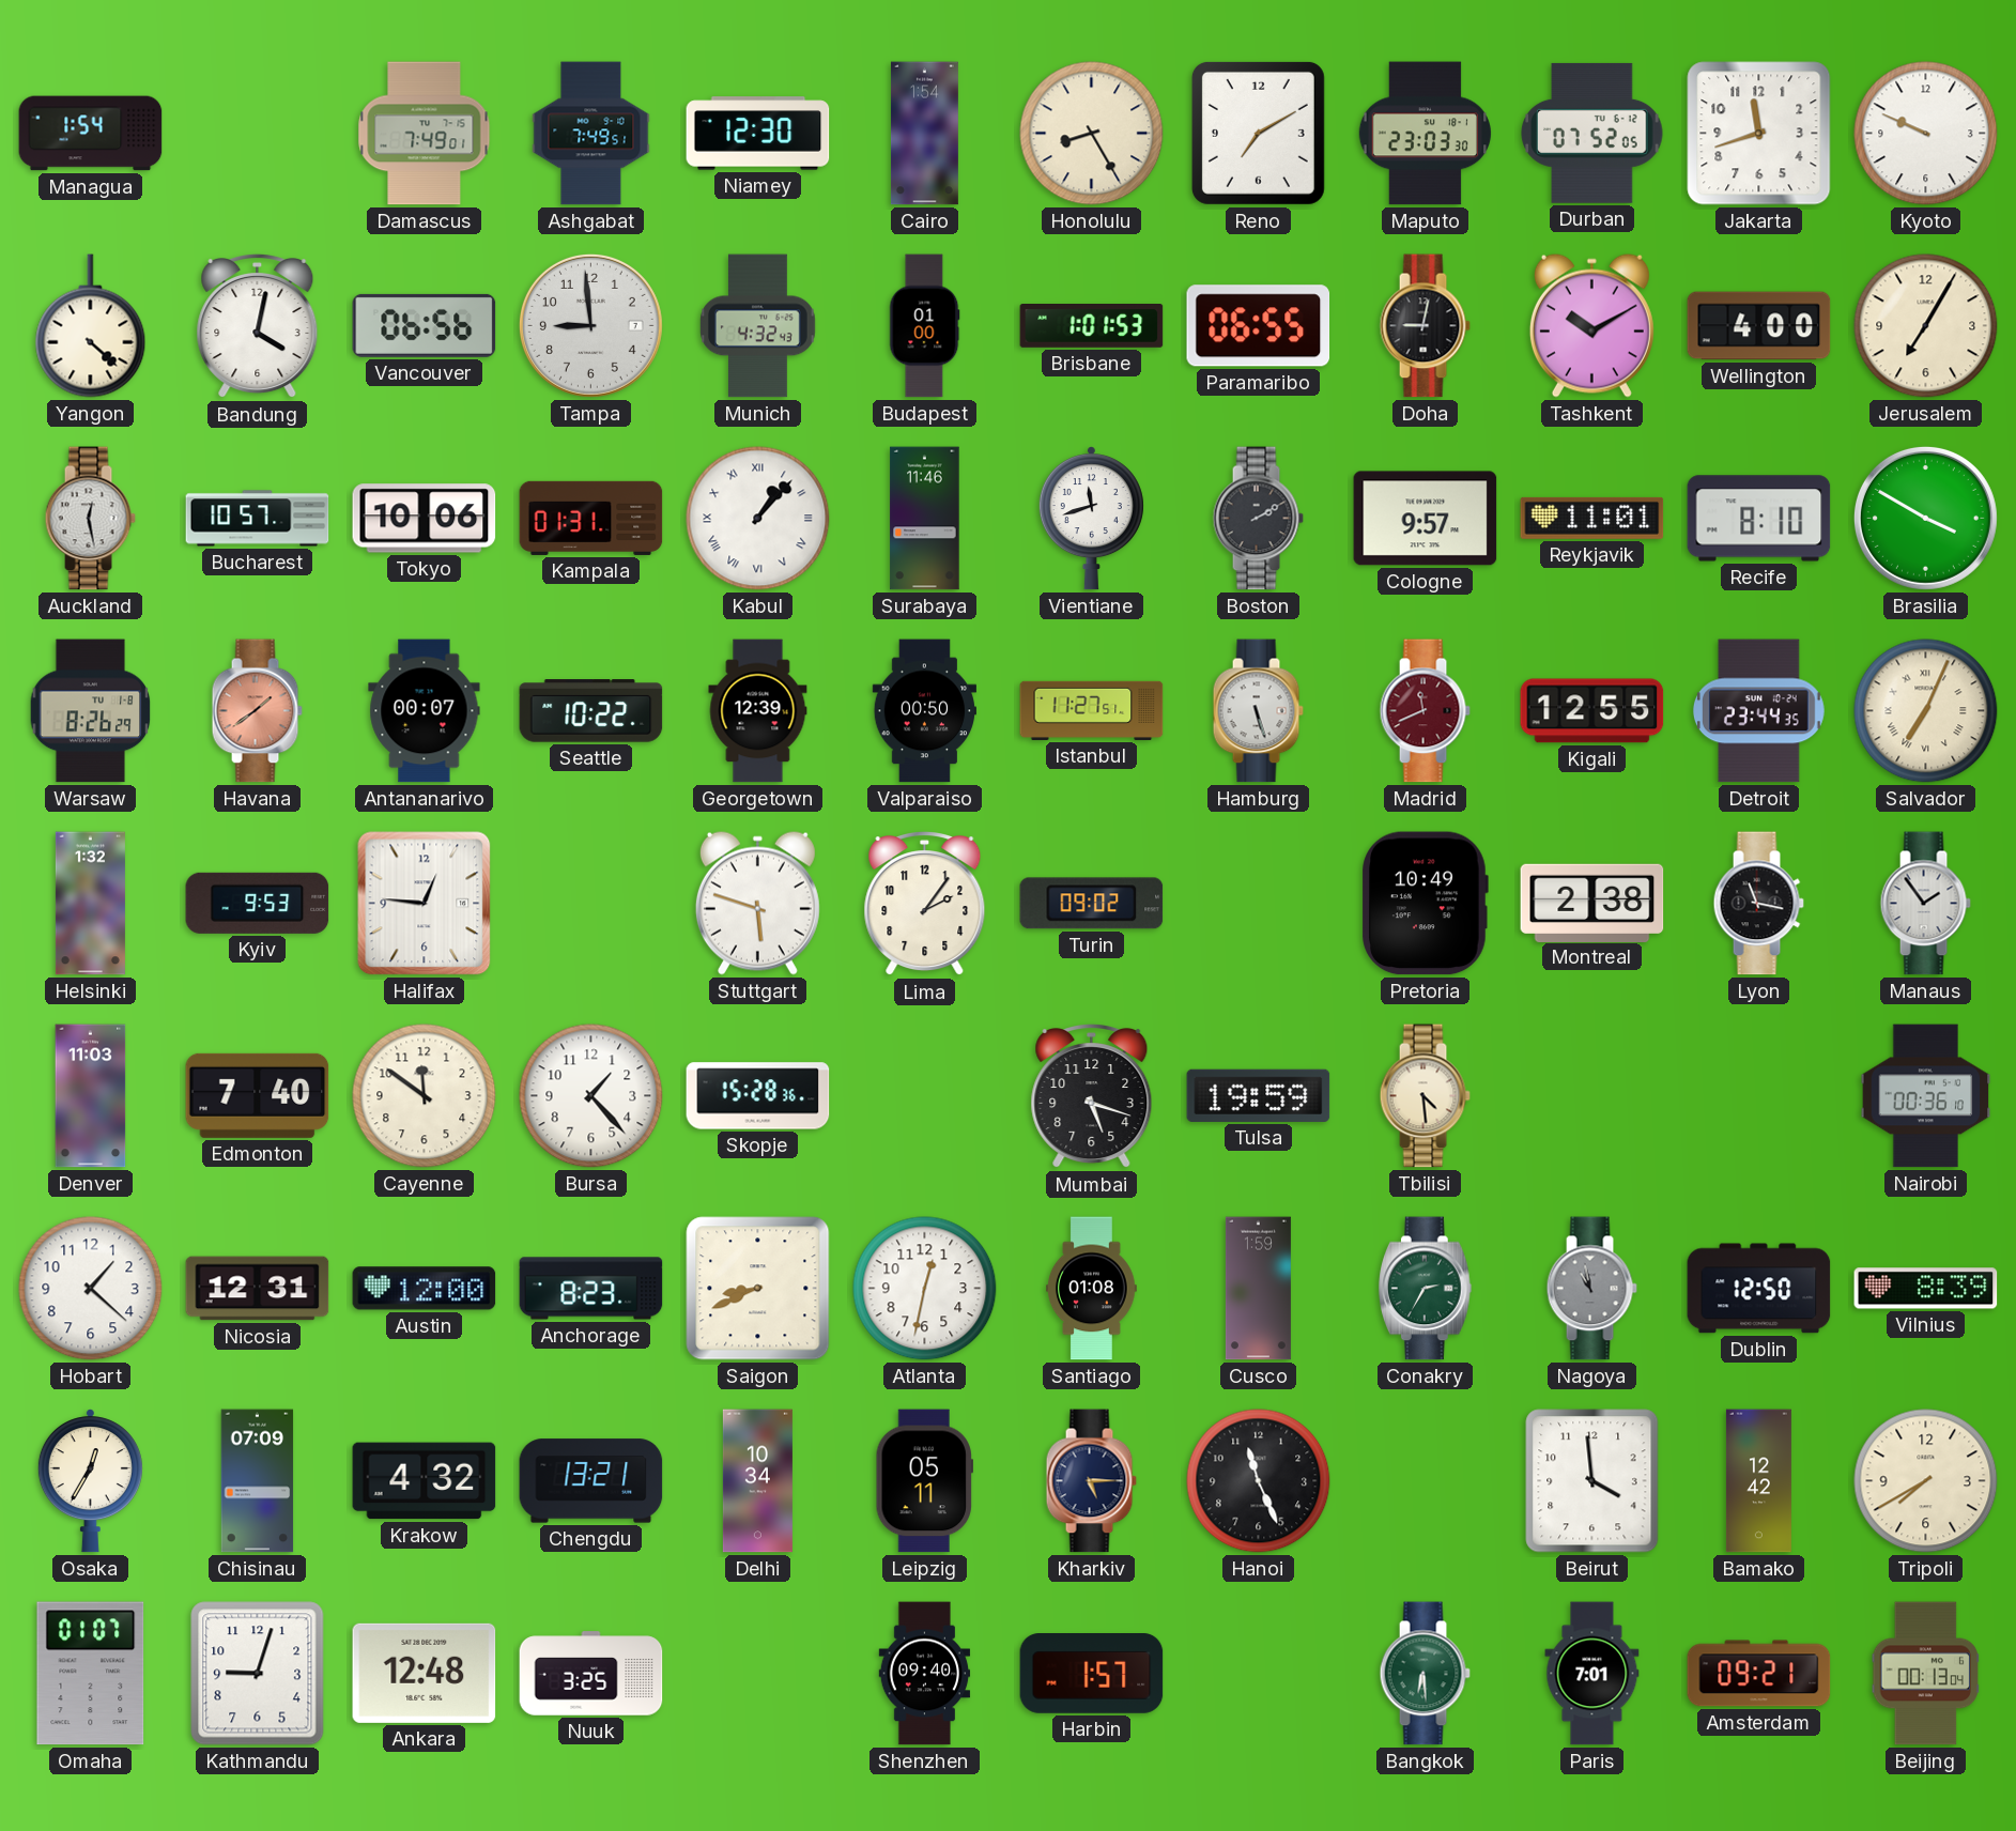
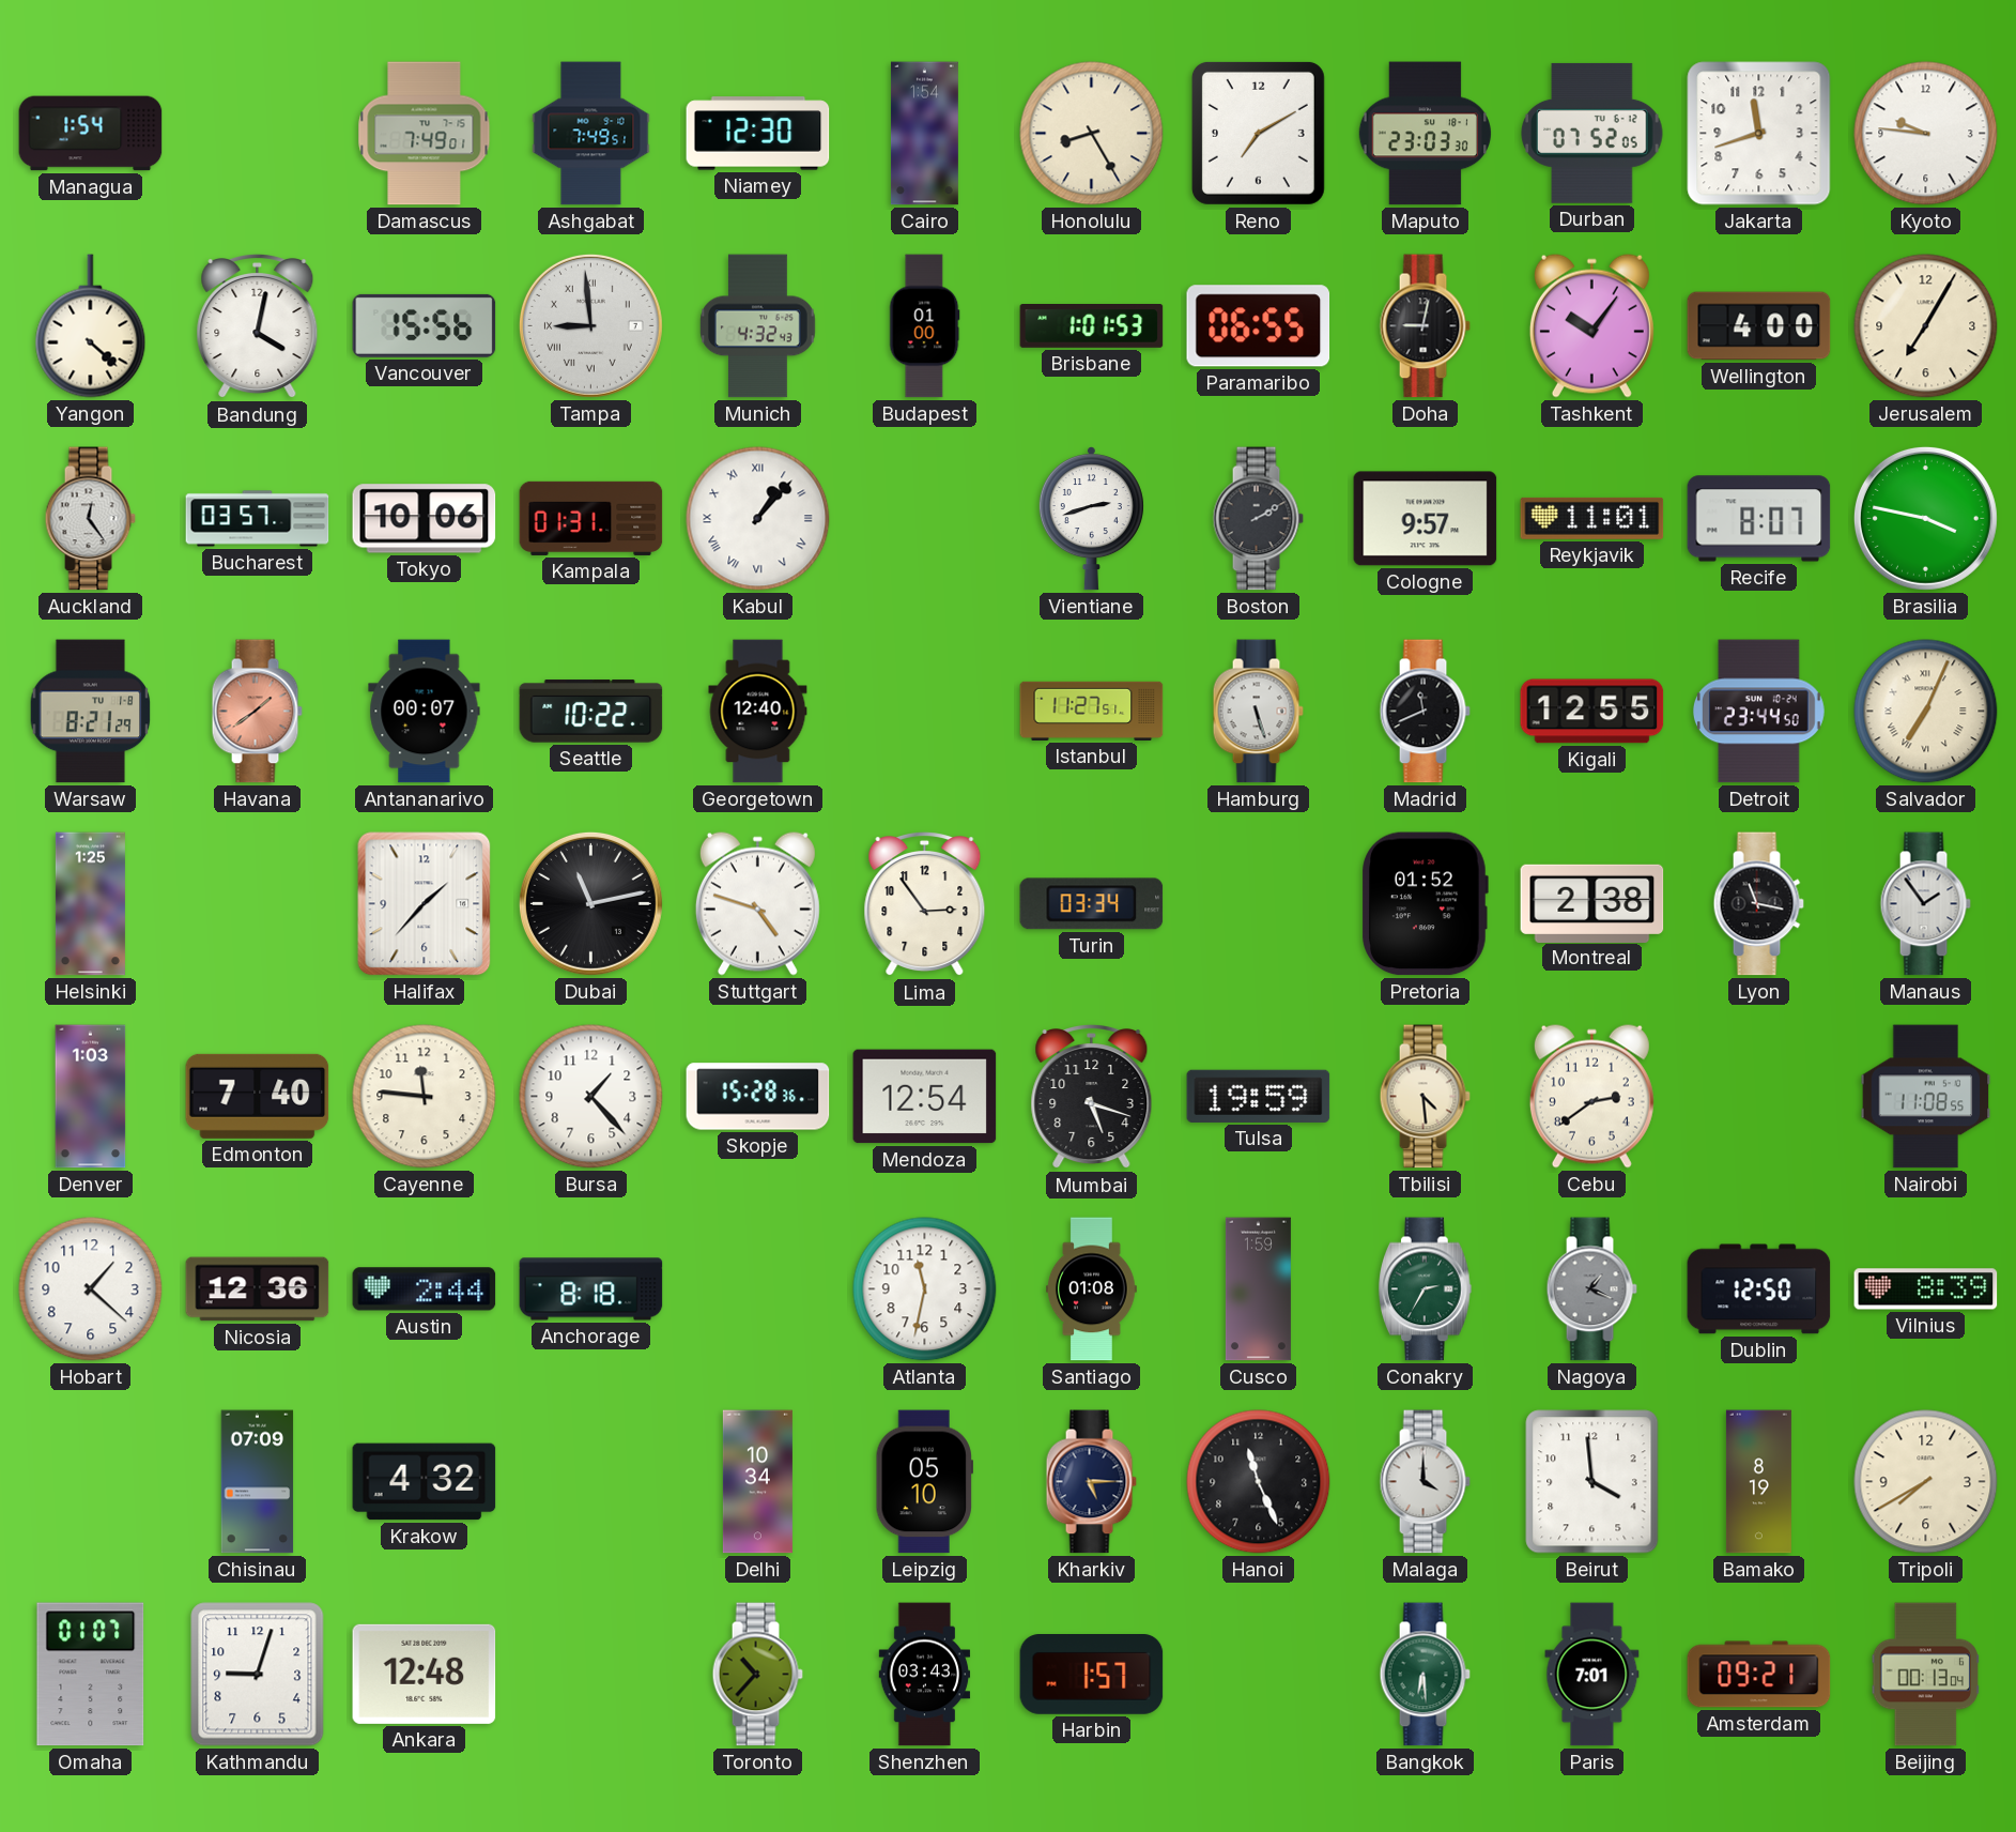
Kyoto: 9:49 -> 9:46
Vancouver: 06:56 -> 15:56
Tampa numerals: Arabic -> Roman
Tashkent: 10:10 -> 10:06
Auckland: 12:28 -> 12:24
Bucharest: 10:57 -> 03:57
Surabaya: 11:46 -> none
Vientiane: 11:42 -> 2:42
Recife: 8:10 -> 8:07
Brasilia: 3:50 -> 3:47
Warsaw: 8:26 -> 8:21
Georgetown: 12:39 -> 12:40
Valparaiso: 00:50 -> none
Madrid dial: burgundy -> black
Detroit: 23:44:35 -> 23:44:50
Helsinki: 1:32 -> 1:25
Kyiv: 9:53 -> none
Halifax: 12:46 -> 1:37
Dubai: none -> 11:13
Stuttgart: 5:48 -> 4:48
Lima: 2:06 -> 2:54
Turin: 09:02 -> 03:34
Pretoria: 10:49 -> 01:52
Denver: 11:03 -> 1:03
Cayenne: 11:51 -> 11:46
Mendoza: none -> 12:54
Cebu: none -> 2:39
Nairobi: 00:36 -> 11:08
Nicosia: 12:31 -> 12:36
Austin: 12:00 -> 2:44
Anchorage: 8:23 -> 8:18
Saigon: 8:41 -> none
Atlanta: 12:32 -> 11:32
Nagoya: 10:58 -> 1:19
Osaka: 12:35 -> none
Chengdu: 13:21 -> none
Leipzig: 05:11 -> 05:10
Malaga: none -> 4:00
Bamako: 12:42 -> 8:19
Nuuk: 3:25 -> none
Toronto: none -> 10:37
Shenzhen: 09:40 -> 03:43
